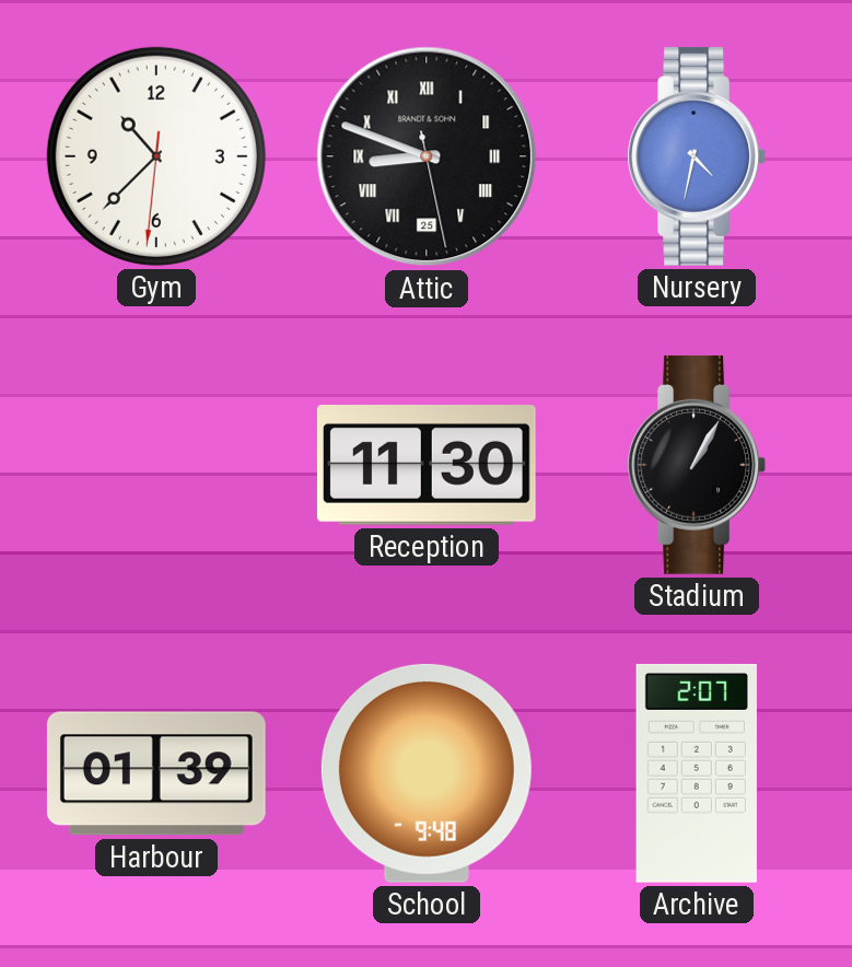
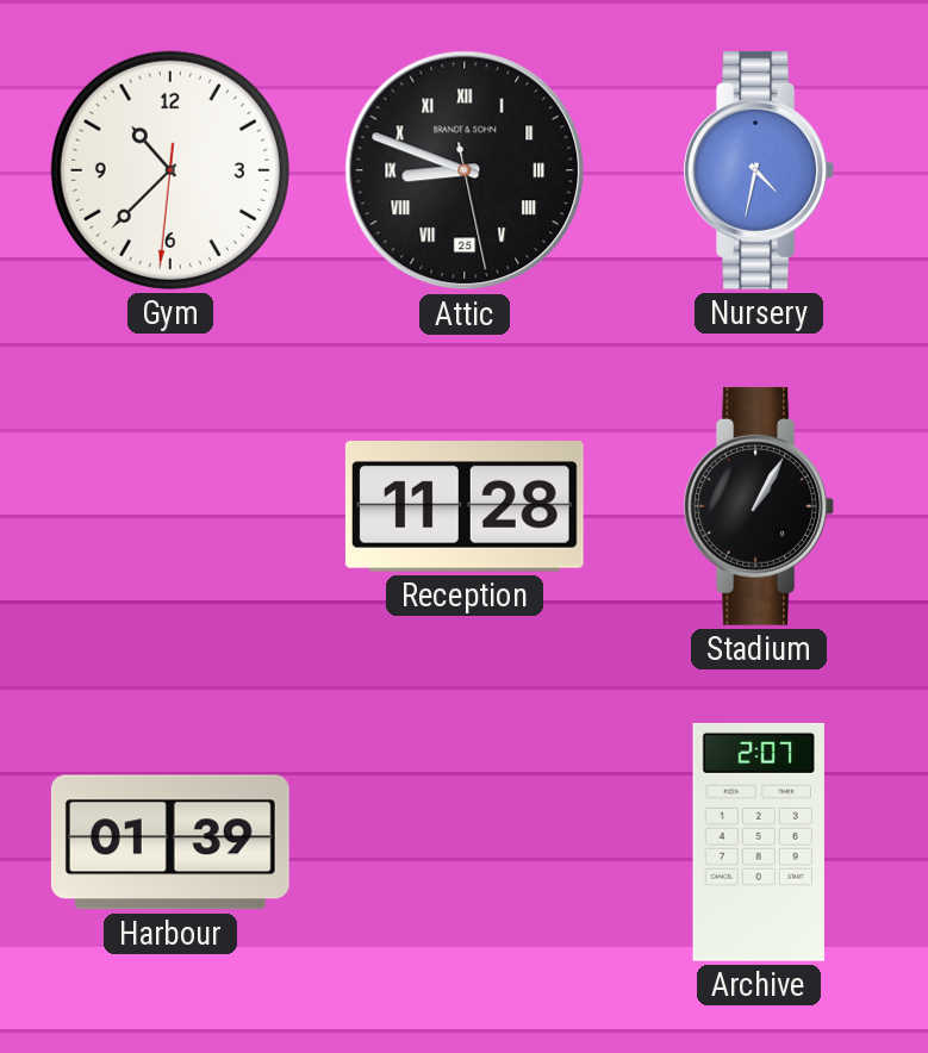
Reception: 11:30 -> 11:28
School: 9:48 -> none
